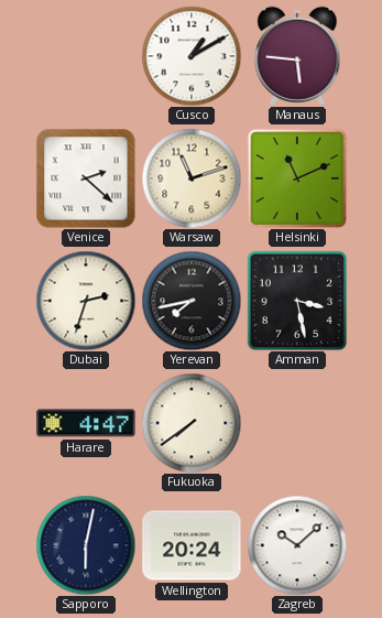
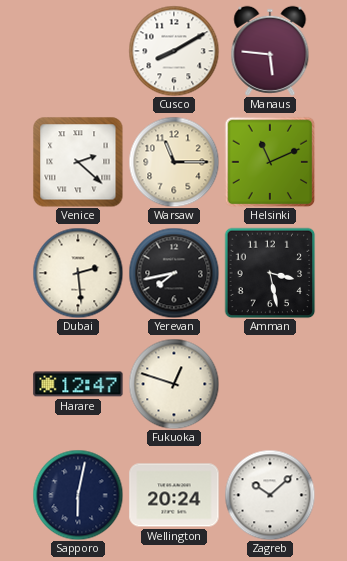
Cusco: 1:10 -> 8:10
Warsaw: 11:12 -> 11:15
Dubai: 2:33 -> 2:29
Harare: 4:47 -> 12:47
Fukuoka: 7:39 -> 12:48
